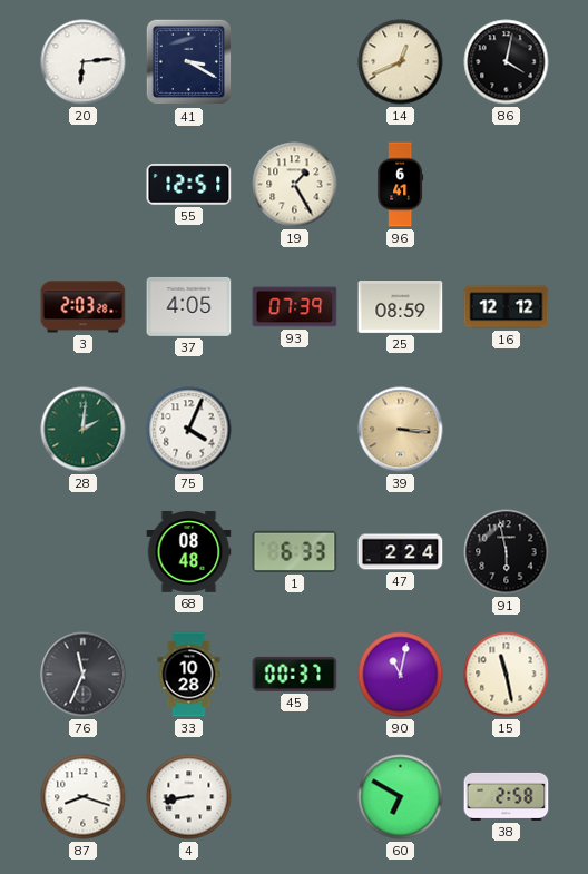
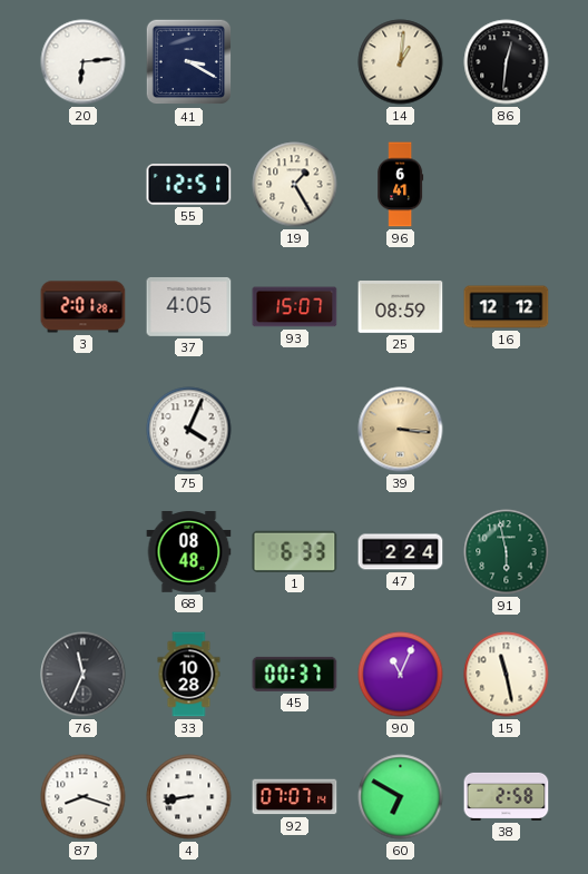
14: 12:41 -> 1:01
86: 4:02 -> 12:31
3: 2:03 -> 2:01
93: 07:39 -> 15:07
28: 2:01 -> none
91 dial: black -> green
90: 11:02 -> 11:04
92: none -> 07:07
